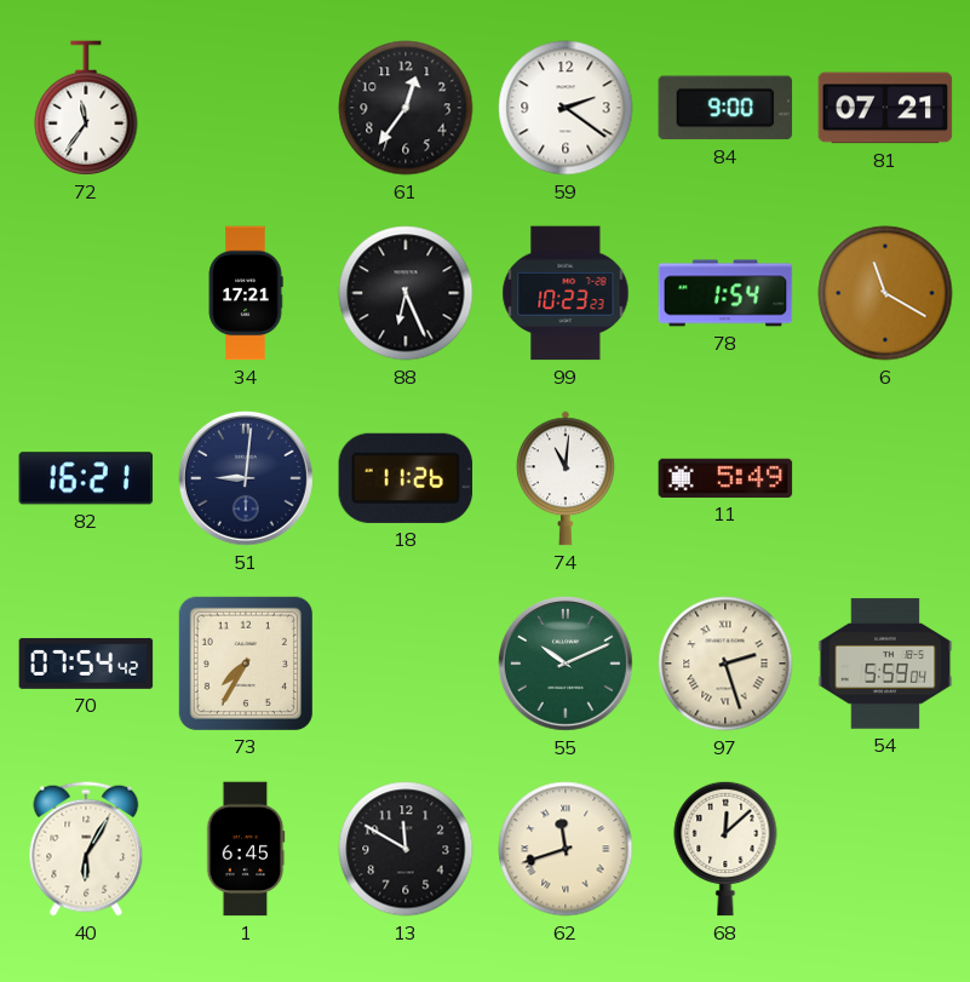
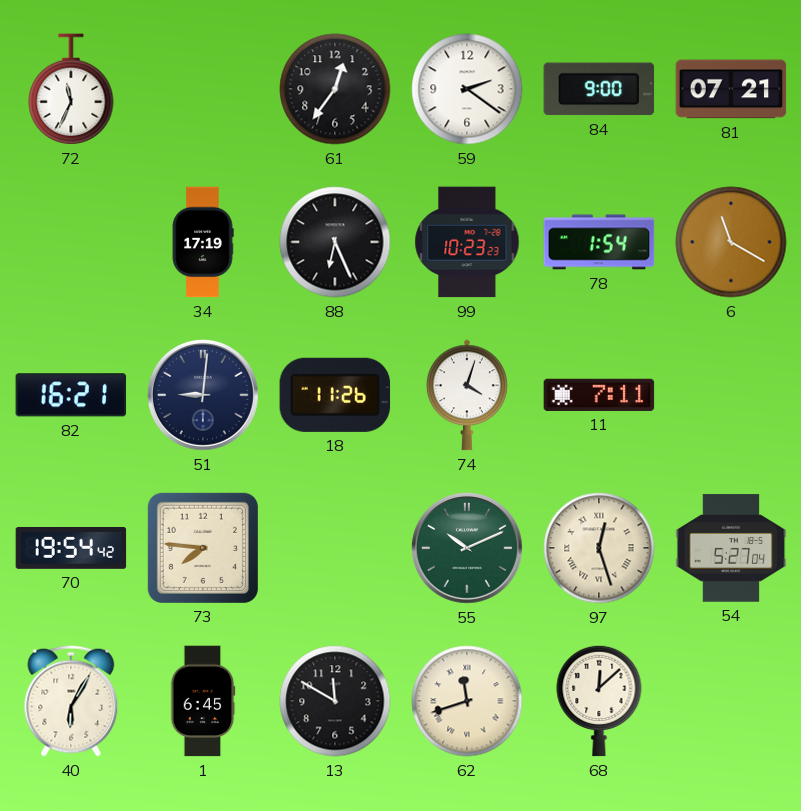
72: 11:36 -> 11:34
34: 17:21 -> 17:19
74: 11:01 -> 4:03
11: 5:49 -> 7:11
70: 07:54 -> 19:54
73: 7:35 -> 7:46
97: 2:27 -> 12:27
54: 5:59 -> 5:27
